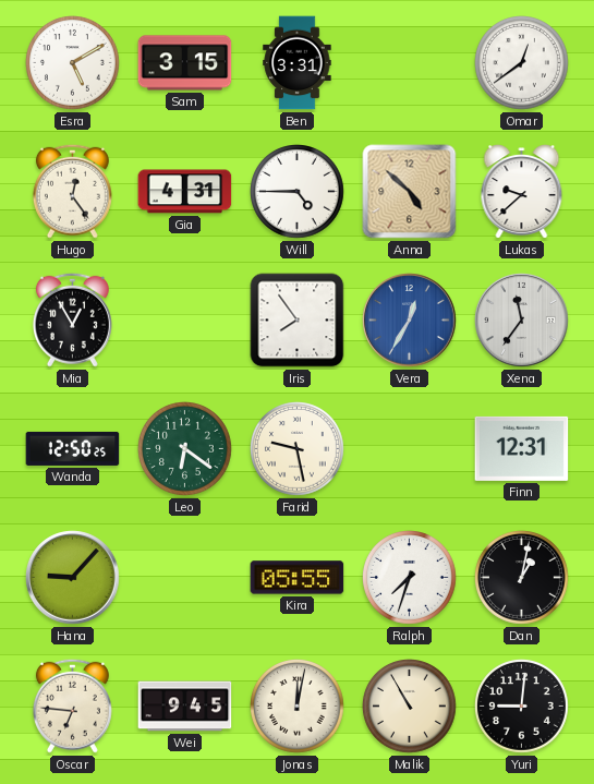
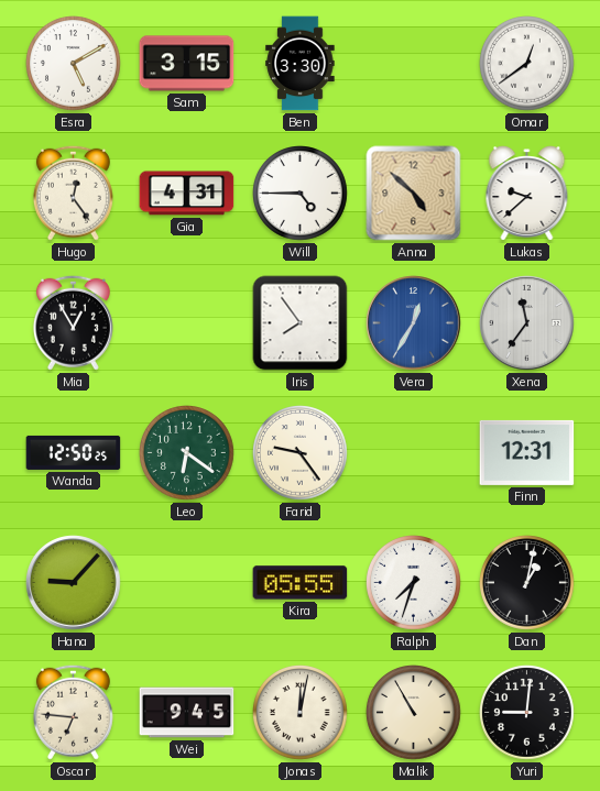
Ben: 3:31 -> 3:30
Farid: 9:28 -> 9:24
